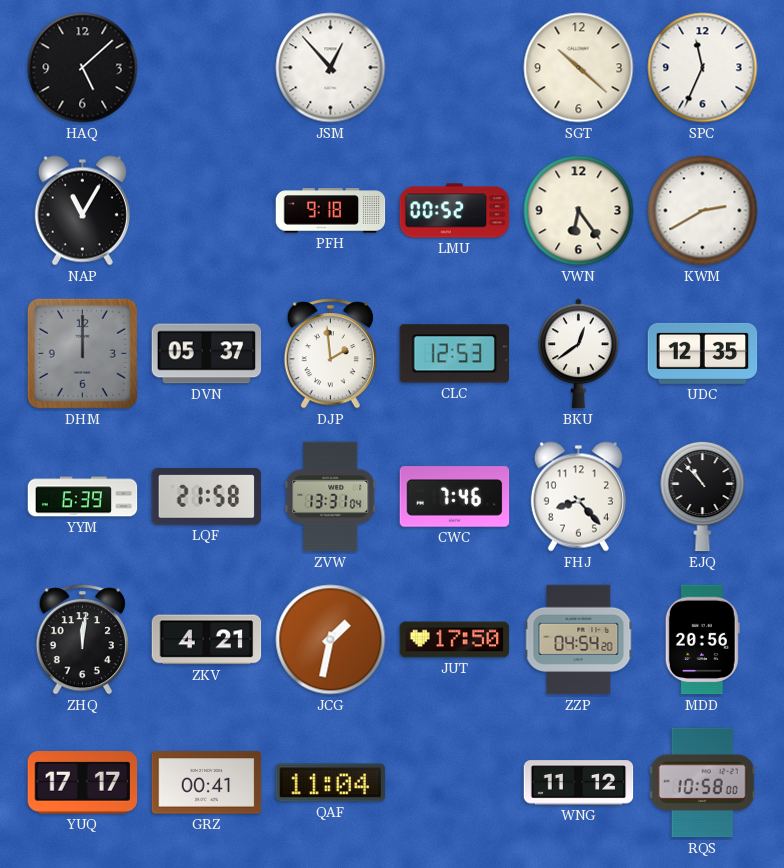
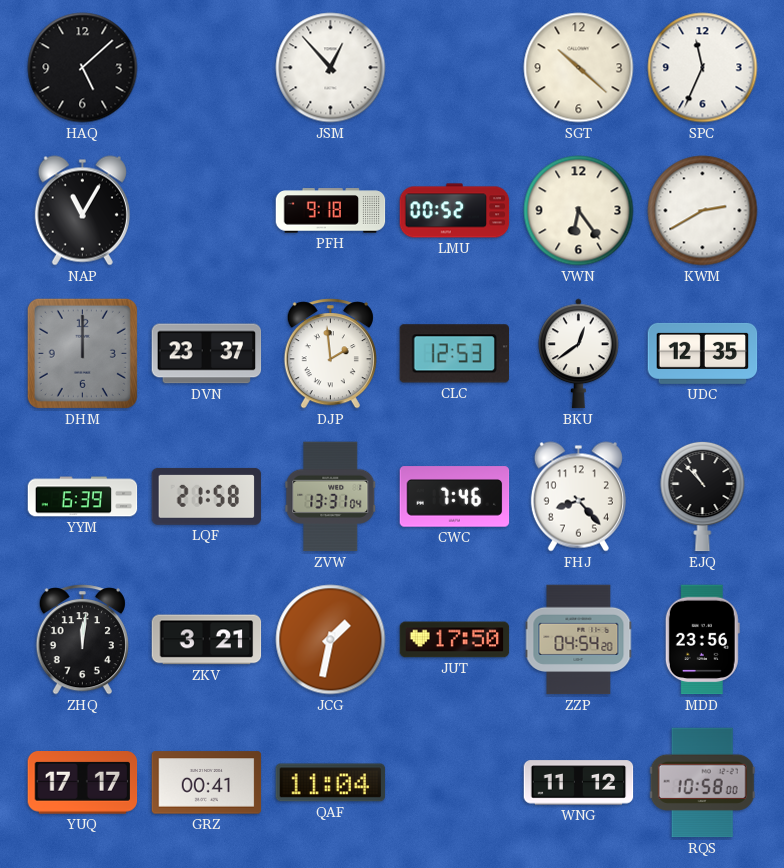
DVN: 05:37 -> 23:37
ZKV: 4:21 -> 3:21
MDD: 20:56 -> 23:56
